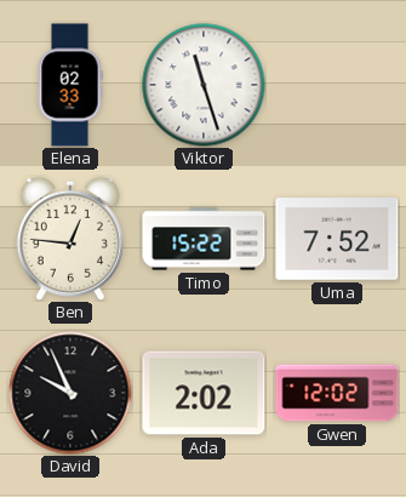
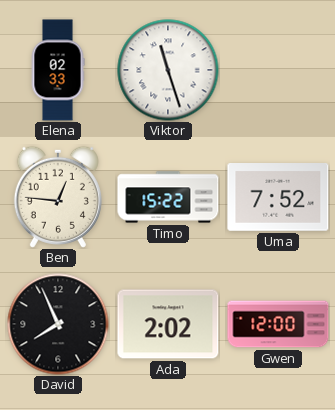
David: 9:56 -> 7:56
Gwen: 12:02 -> 12:00
